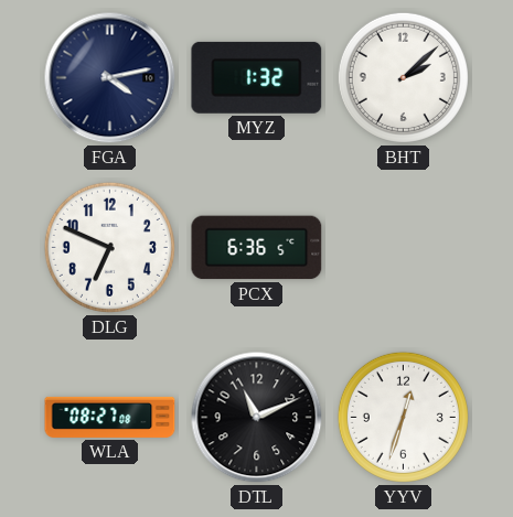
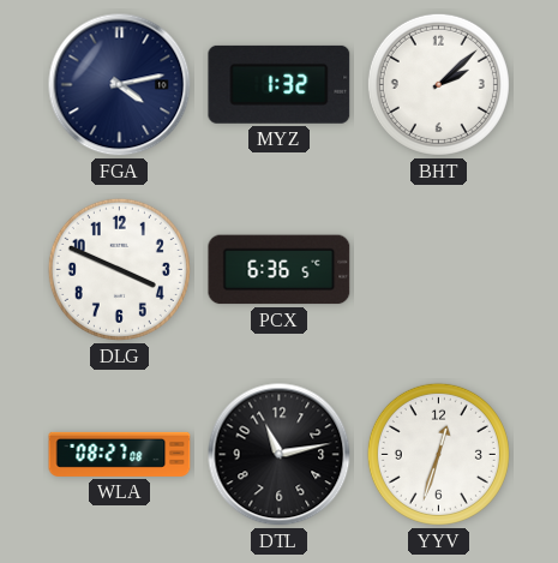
DLG: 6:49 -> 3:49
DTL: 11:11 -> 11:13
